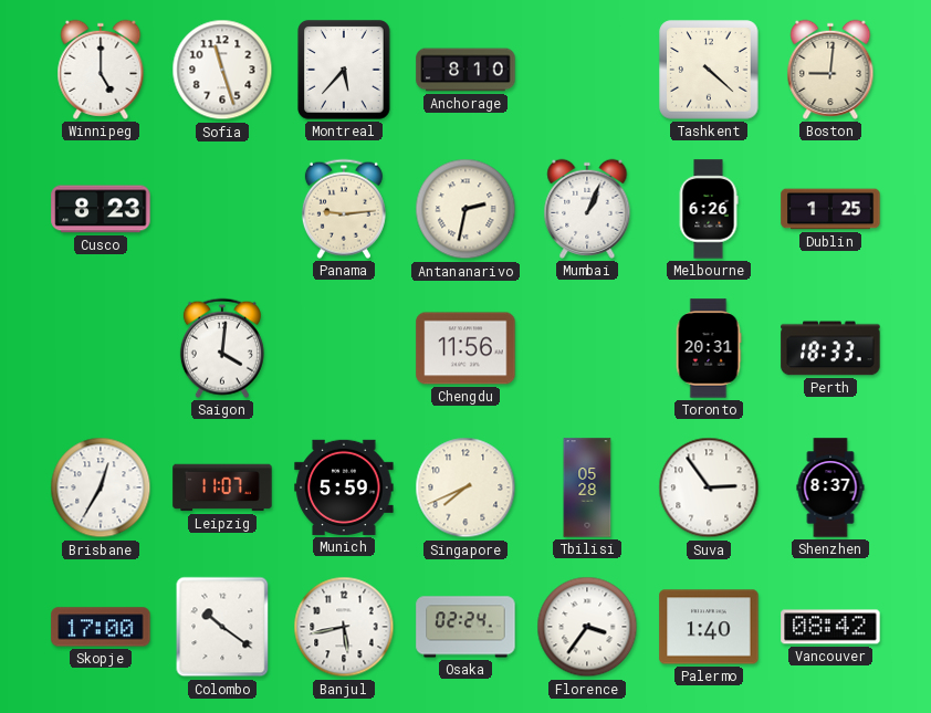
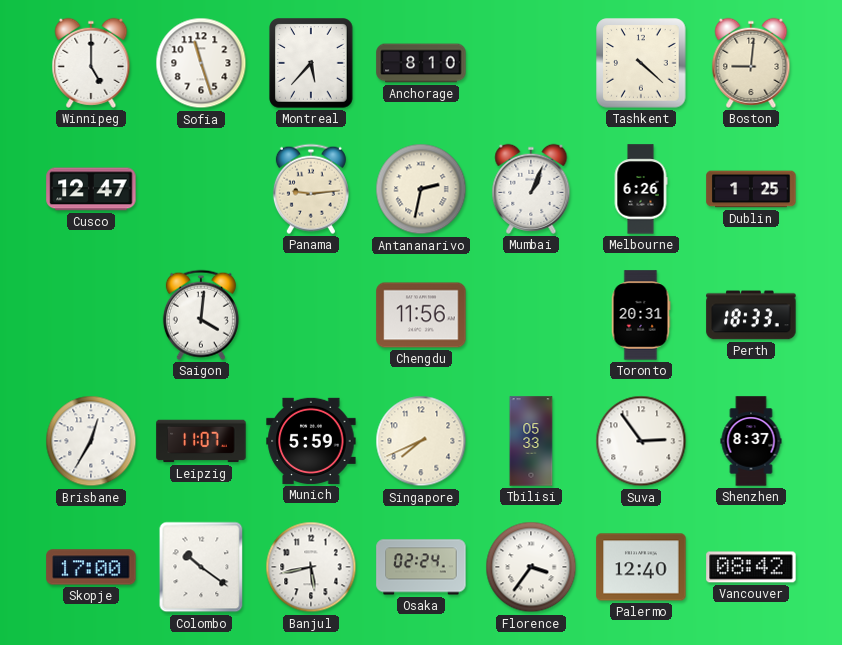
Cusco: 8:23 -> 12:47
Tbilisi: 05:28 -> 05:33
Palermo: 1:40 -> 12:40
